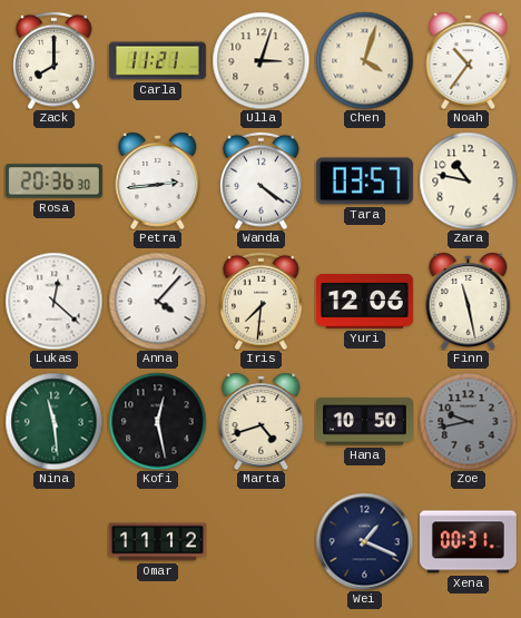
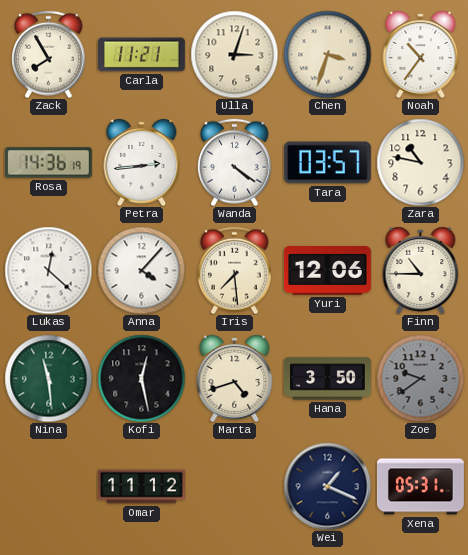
Zack: 8:00 -> 7:55
Chen: 4:03 -> 3:33
Rosa: 20:36 -> 14:36
Iris: 7:31 -> 7:29
Finn: 11:28 -> 10:45
Hana: 10:50 -> 3:50
Zoe: 9:43 -> 9:39
Xena: 00:31 -> 05:31
